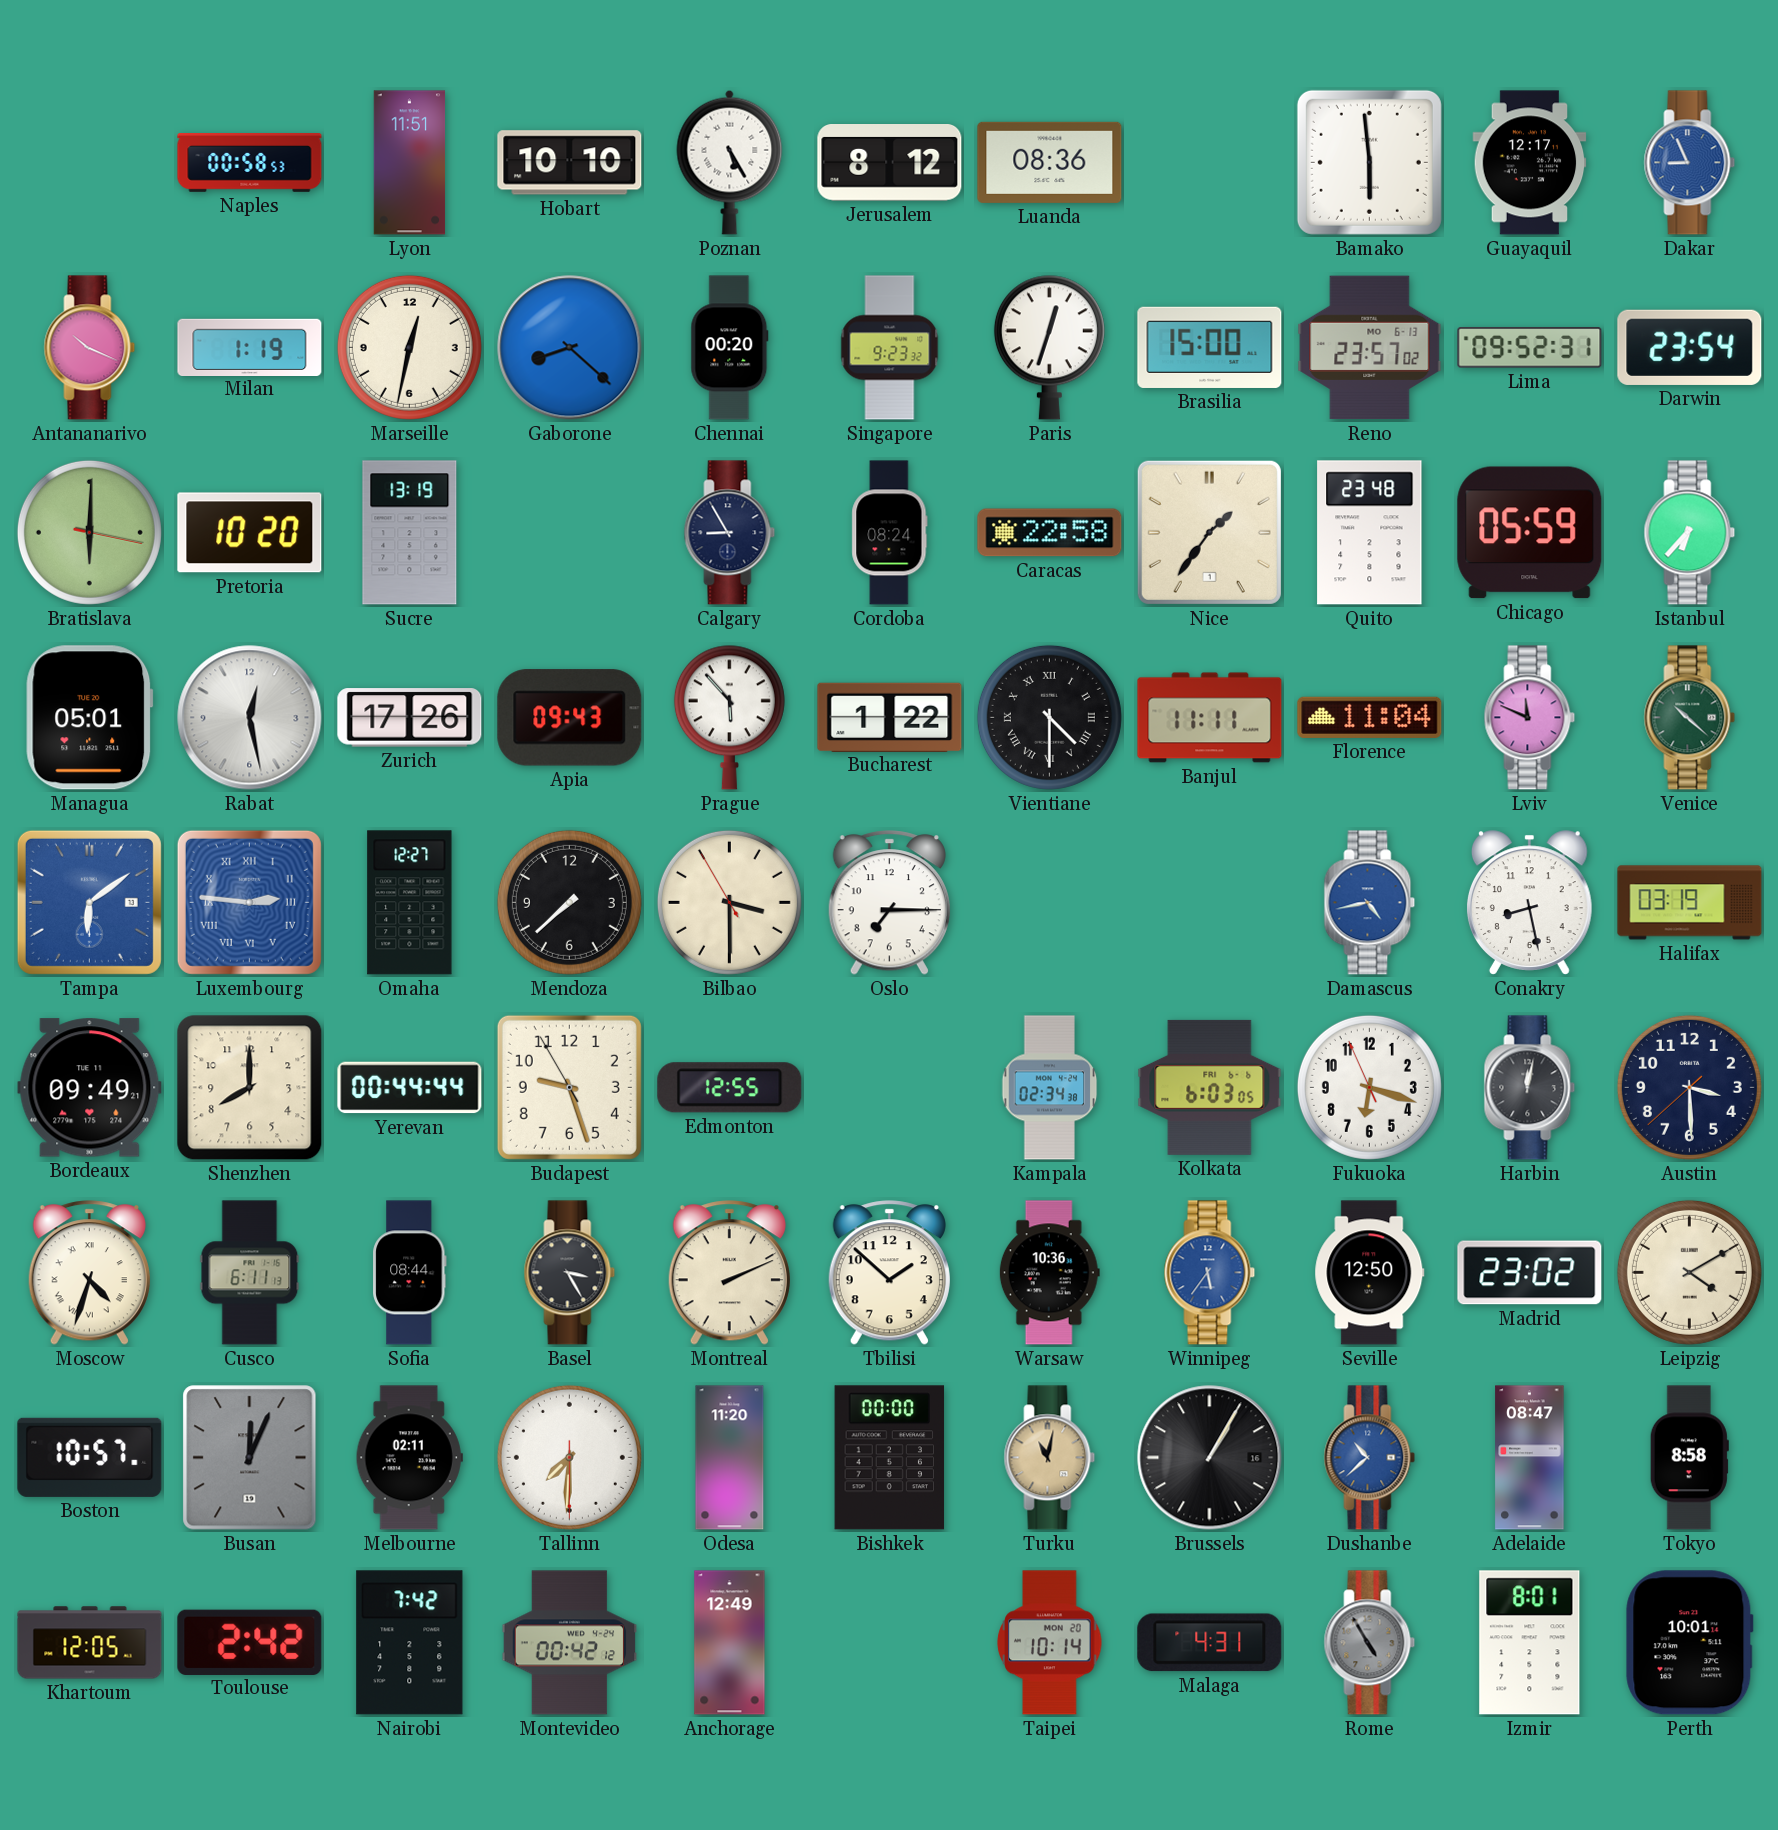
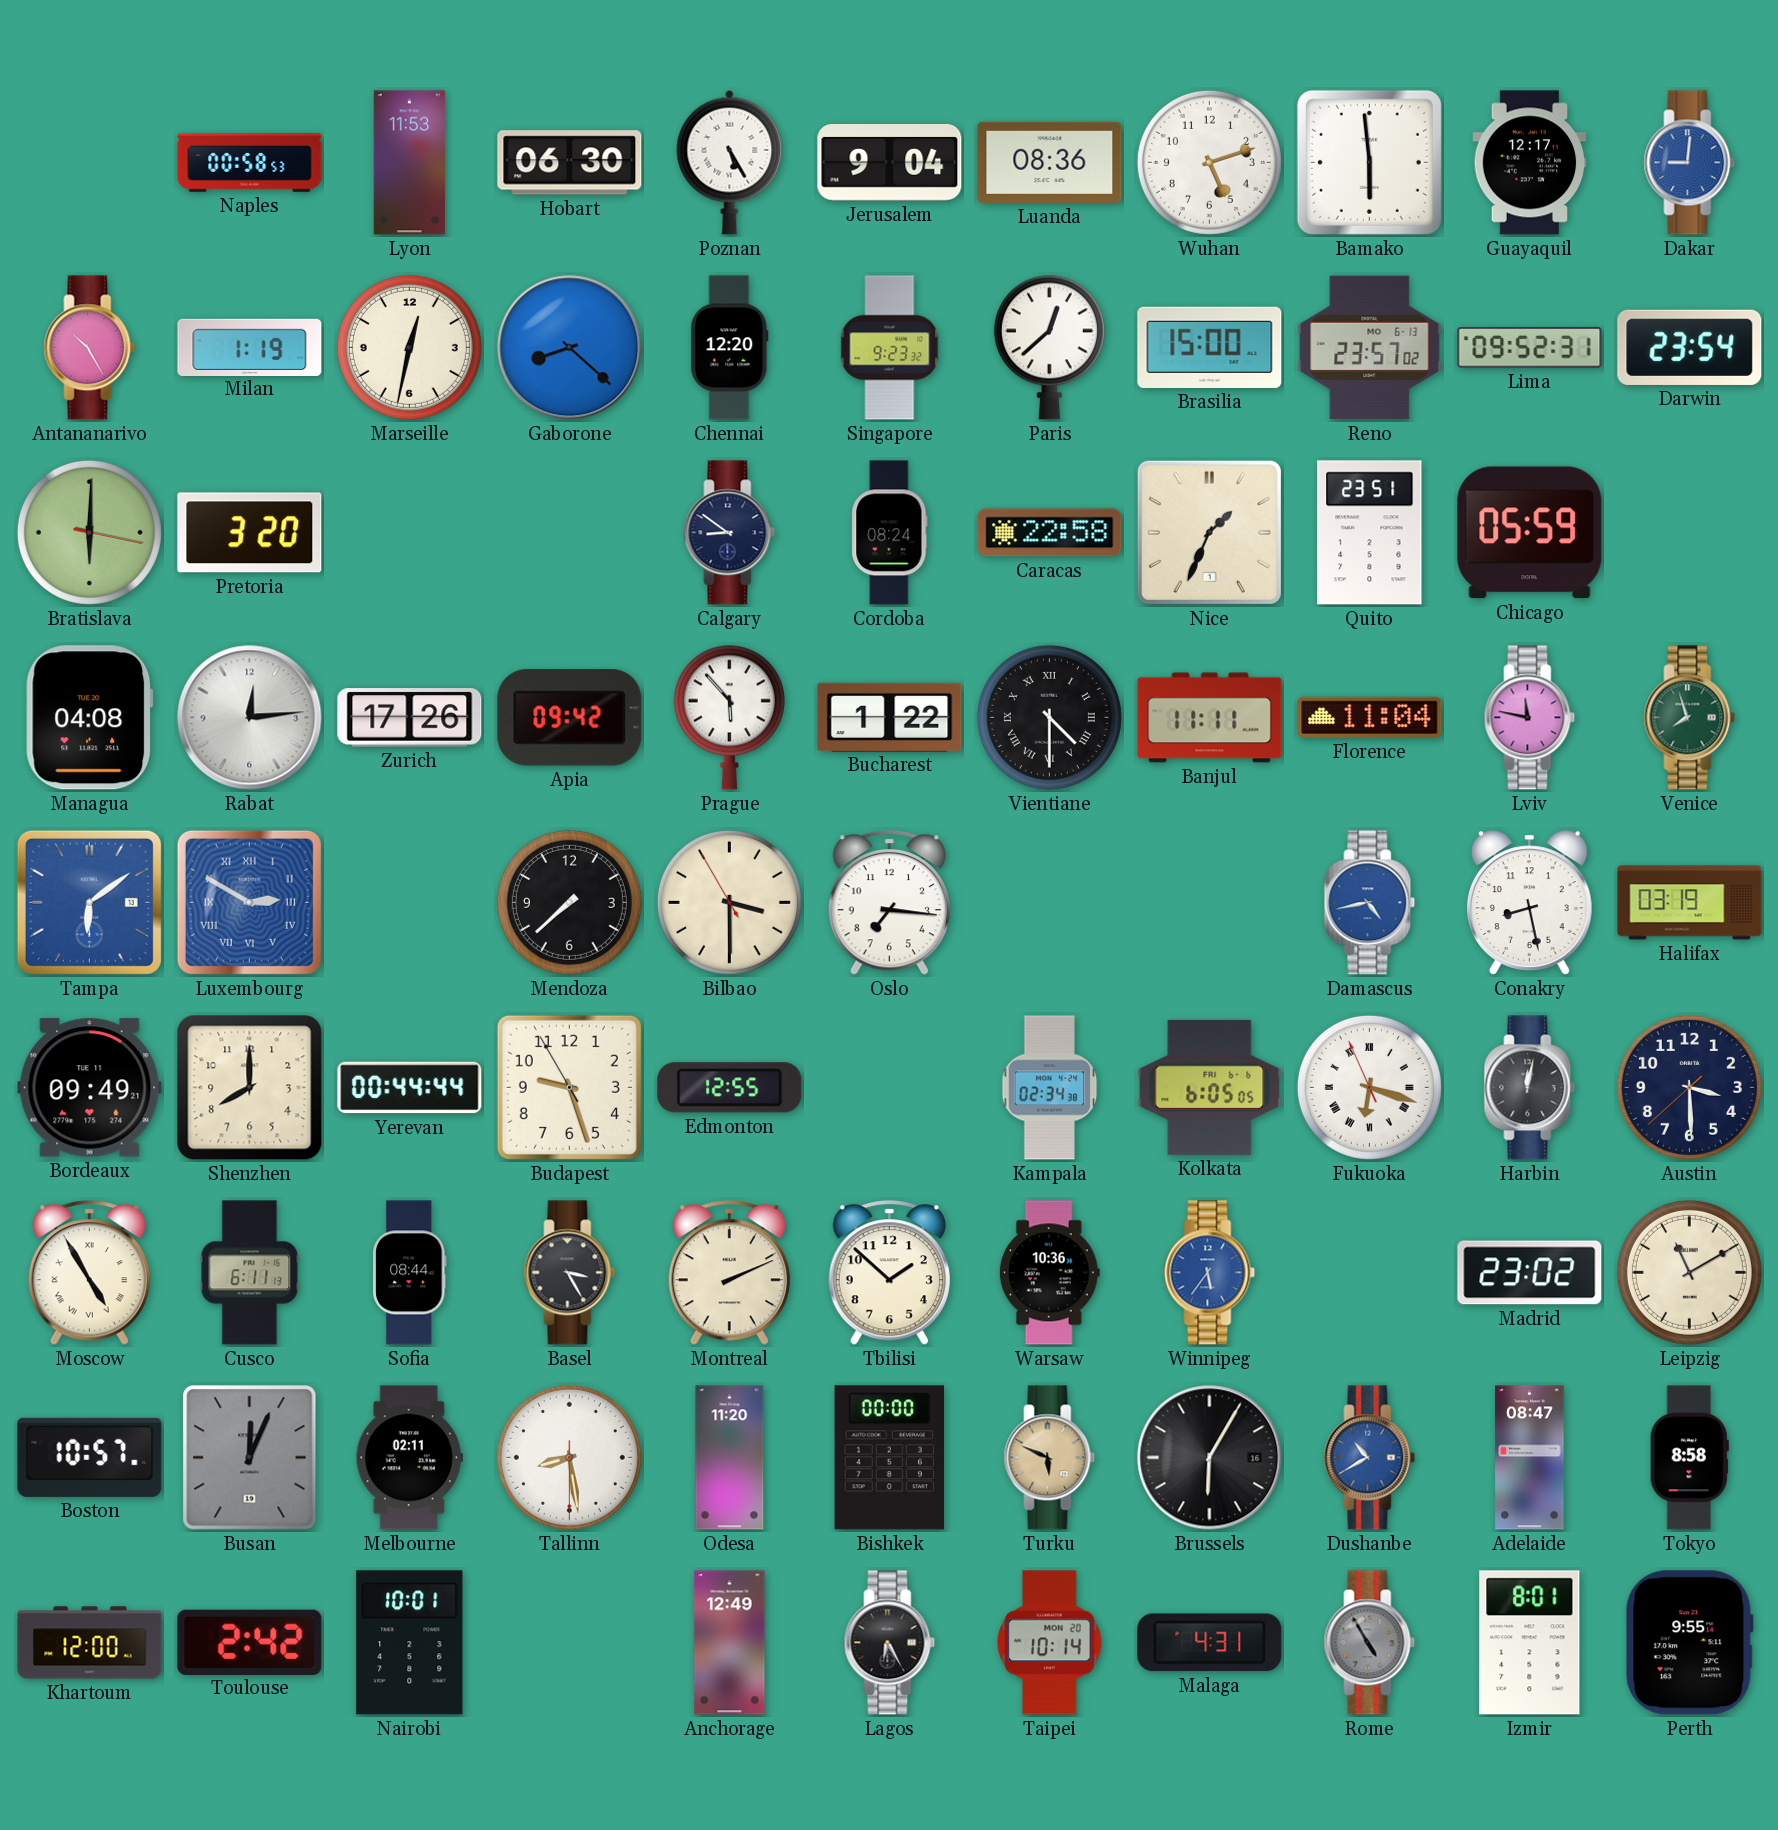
Lyon: 11:51 -> 11:53
Hobart: 10:10 -> 06:30
Jerusalem: 8:12 -> 9:04
Wuhan: none -> 5:12
Dakar: 8:56 -> 9:01
Antananarivo: 10:19 -> 10:25
Chennai: 00:20 -> 12:20
Paris: 12:33 -> 12:38
Pretoria: 10:20 -> 3:20
Sucre: 13:19 -> none
Calgary: 8:55 -> 8:51
Nice: 1:36 -> 1:34
Quito: 23:48 -> 23:51
Istanbul: 6:37 -> none
Managua: 05:01 -> 04:08
Rabat: 12:28 -> 12:14
Apia: 09:43 -> 09:42
Lviv: 11:49 -> 11:47
Venice: 10:22 -> 7:57
Luxembourg: 2:46 -> 2:50
Omaha: 12:27 -> none
Oslo: 7:15 -> 7:16
Kolkata: 6:03 -> 6:05
Fukuoka numerals: Arabic -> Roman
Moscow: 4:33 -> 4:55
Seville: 12:50 -> none
Leipzig: 4:10 -> 11:10
Tallinn: 7:30 -> 8:28
Turku: 11:02 -> 5:49
Brussels: 1:05 -> 6:05
Dushanbe: 10:38 -> 10:40
Khartoum: 12:05 -> 12:00
Nairobi: 7:42 -> 10:01
Montevideo: 00:42 -> none
Lagos: none -> 6:25
Perth: 10:01 -> 9:55
